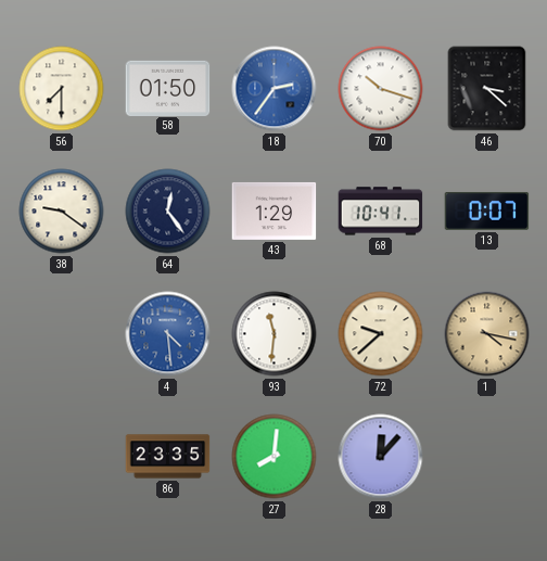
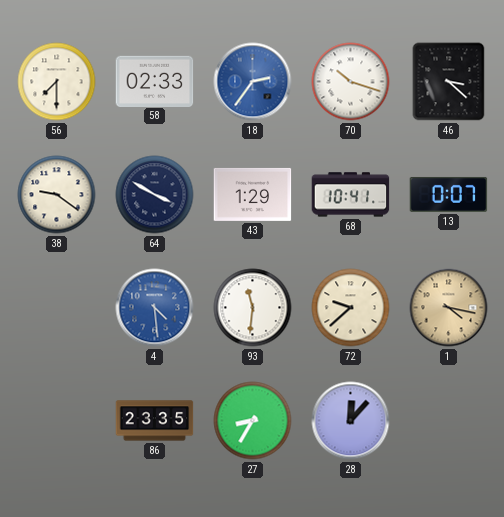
58: 01:50 -> 02:33
64: 12:24 -> 3:50
27: 8:01 -> 8:35
